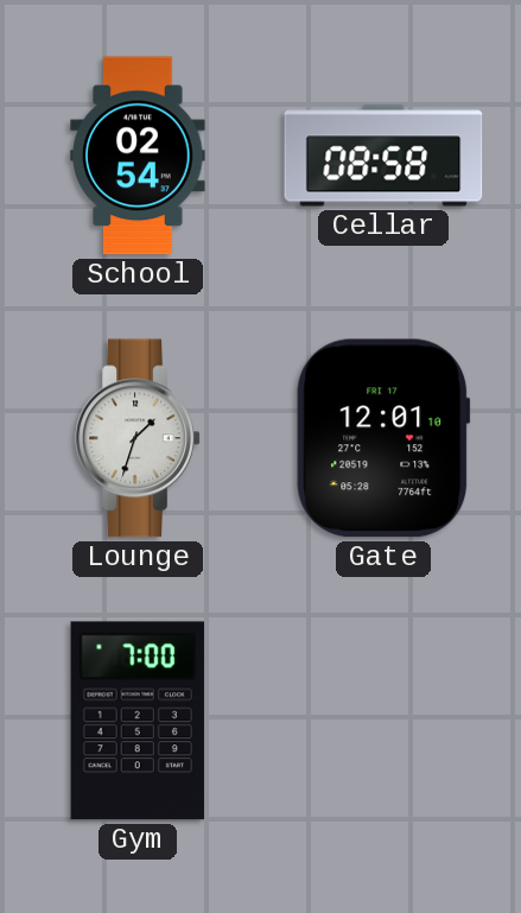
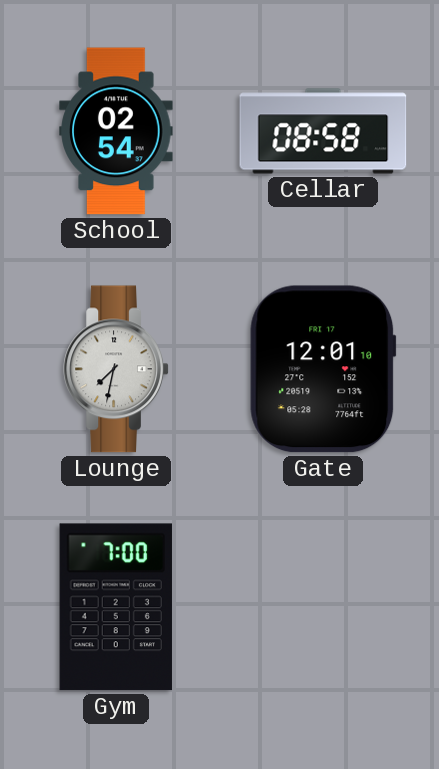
Lounge: 1:33 -> 7:32
